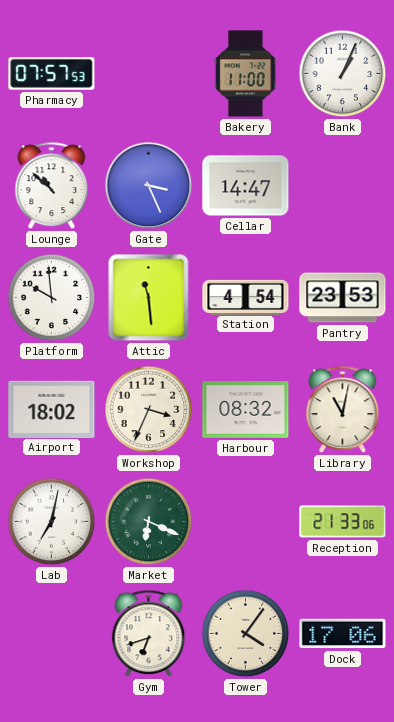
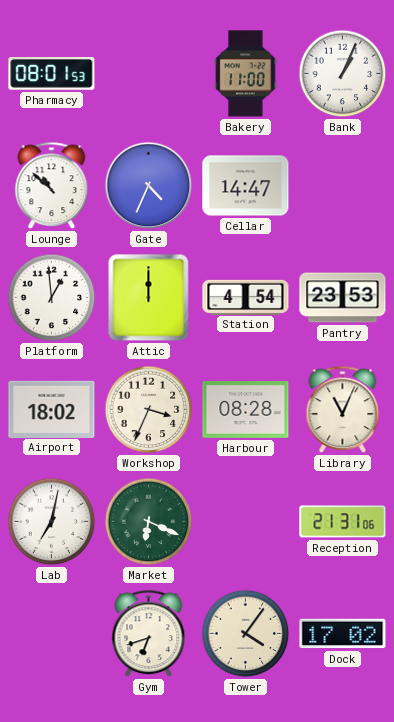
Pharmacy: 07:57 -> 08:01
Gate: 3:26 -> 4:34
Platform: 9:59 -> 12:59
Attic: 11:29 -> 12:00
Harbour: 08:32 -> 08:28
Library: 11:02 -> 11:04
Reception: 21:33 -> 21:31
Dock: 17:06 -> 17:02
